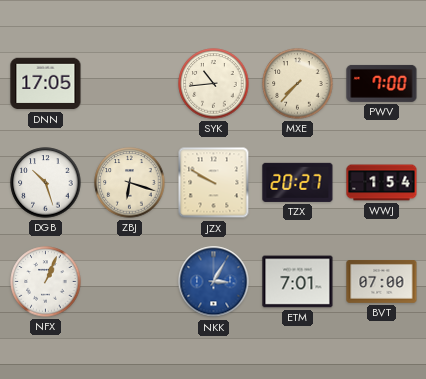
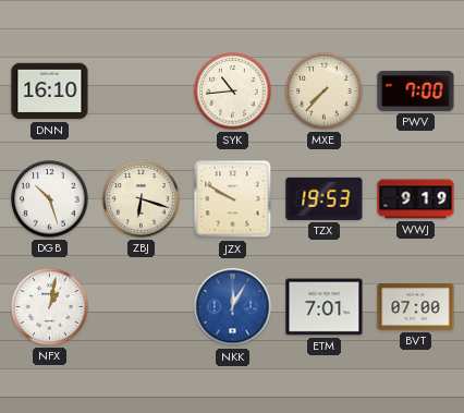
DNN: 17:05 -> 16:10
TZX: 20:27 -> 19:53
WWJ: 1:54 -> 9:19
NFX: 1:04 -> 1:02
NKK: 3:05 -> 12:05
